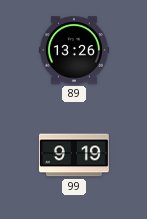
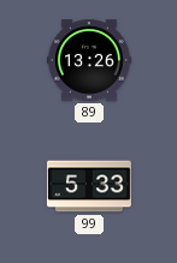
99: 9:19 -> 5:33
